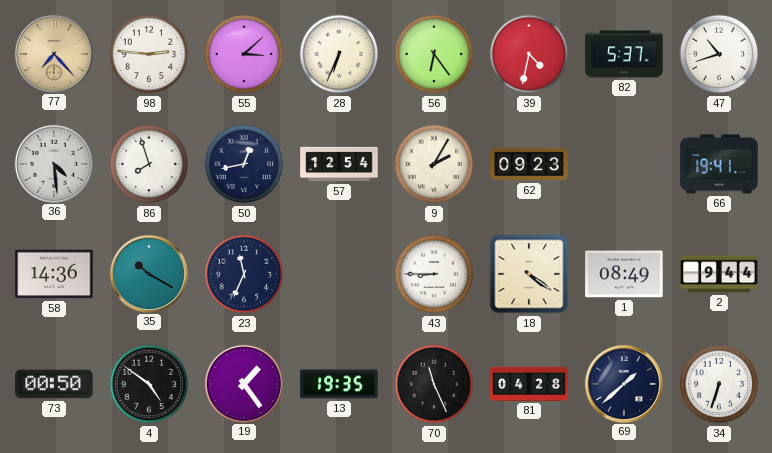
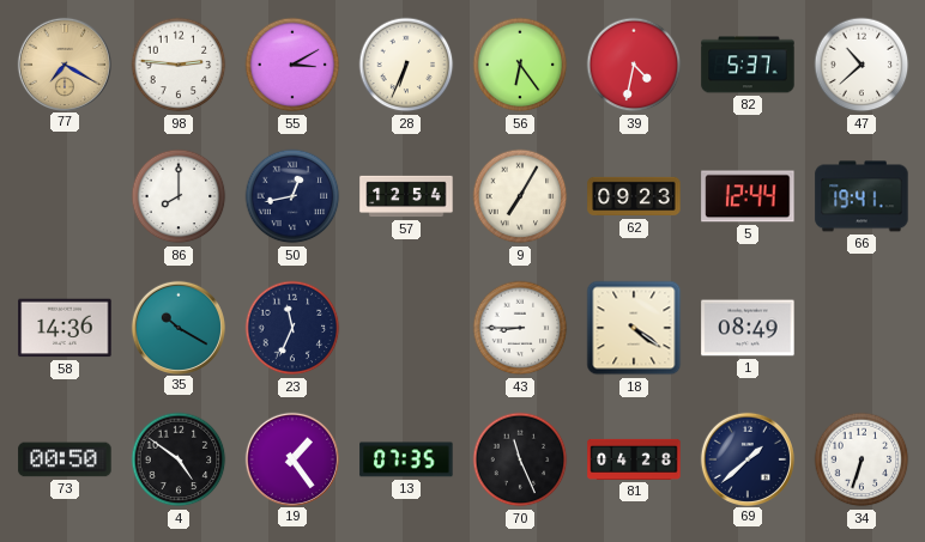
77: 7:23 -> 7:20
55: 3:08 -> 3:10
47: 10:42 -> 10:38
36: 4:29 -> none
86: 7:57 -> 8:00
9: 2:05 -> 7:05
5: none -> 12:44
2: 9:44 -> none
13: 19:35 -> 07:35
